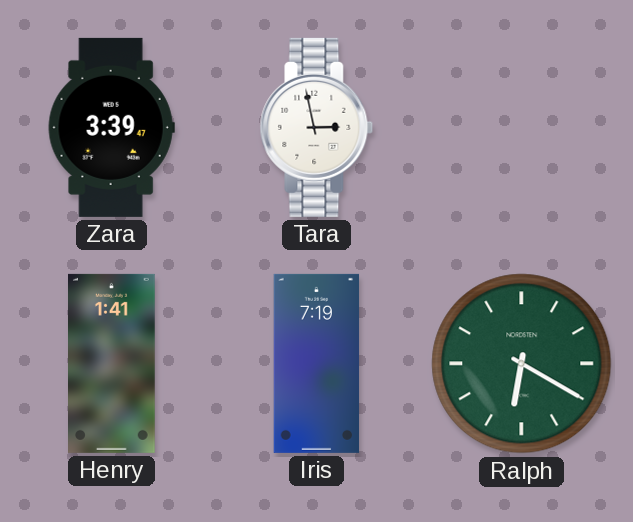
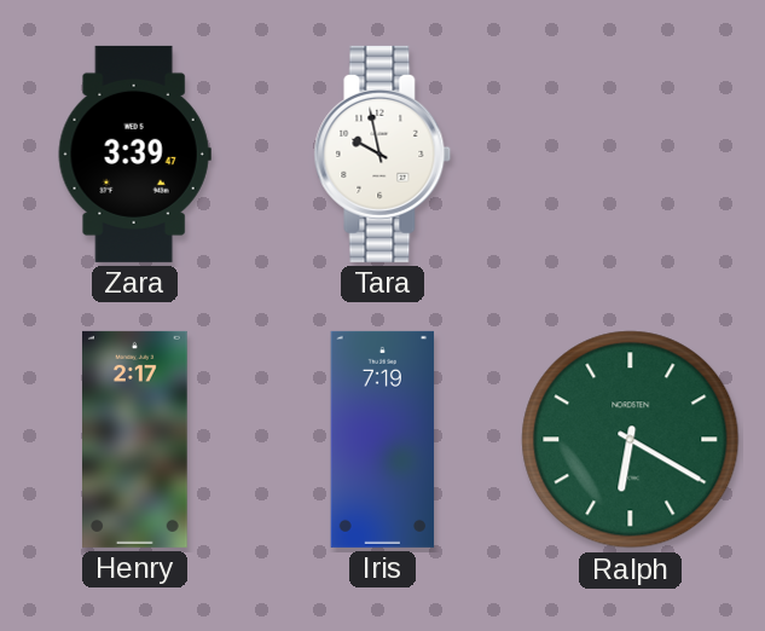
Tara: 2:58 -> 9:58
Henry: 1:41 -> 2:17
